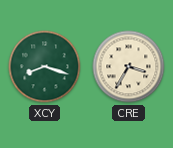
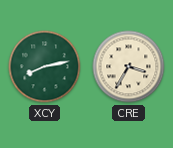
XCY: 8:18 -> 8:13
